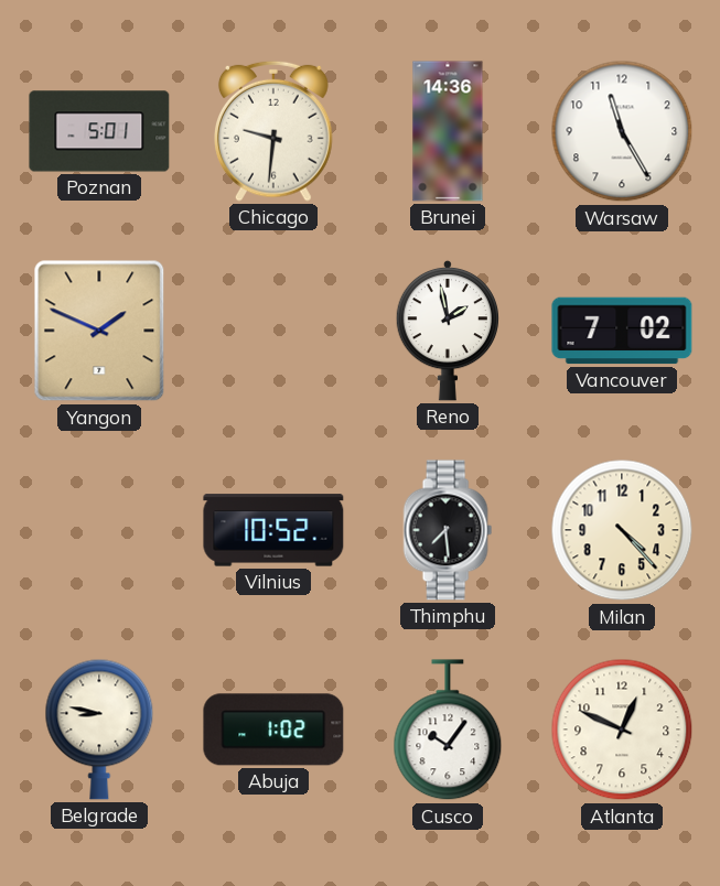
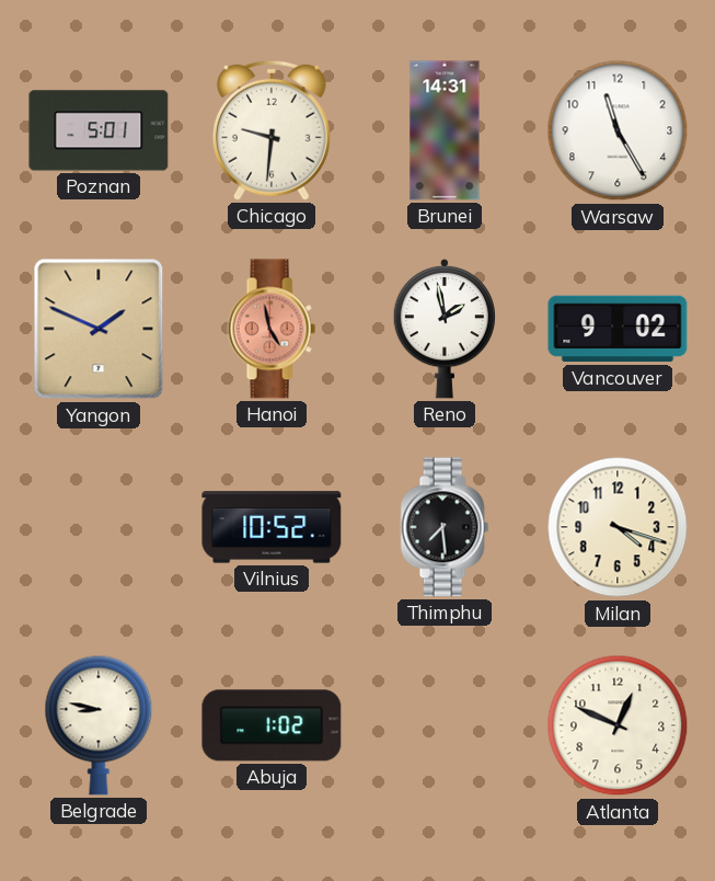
Brunei: 14:36 -> 14:31
Hanoi: none -> 4:58
Vancouver: 7:02 -> 9:02
Milan: 4:23 -> 4:18
Cusco: 10:06 -> none
